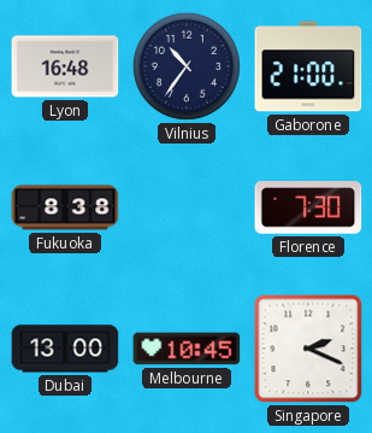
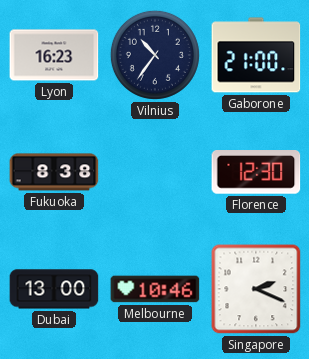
Lyon: 16:48 -> 16:23
Florence: 7:30 -> 12:30
Melbourne: 10:45 -> 10:46
